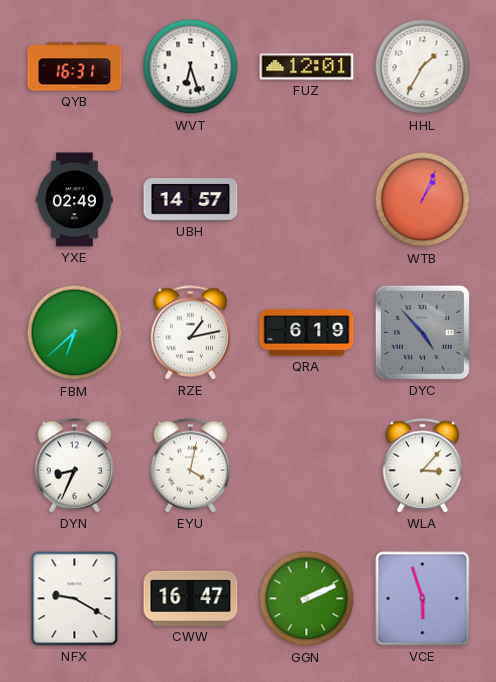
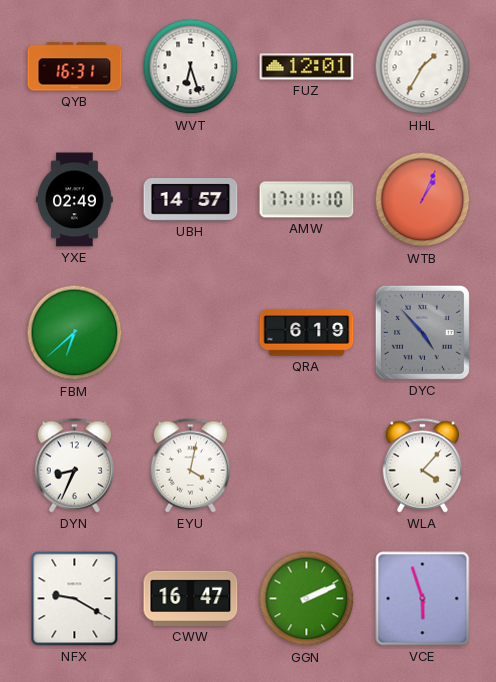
AMW: none -> 17:11
RZE: 1:13 -> none
WLA: 3:07 -> 4:07
